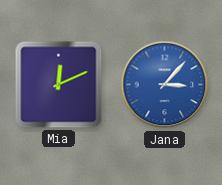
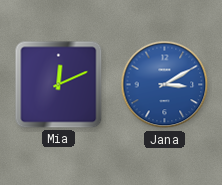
Jana: 3:07 -> 3:10
